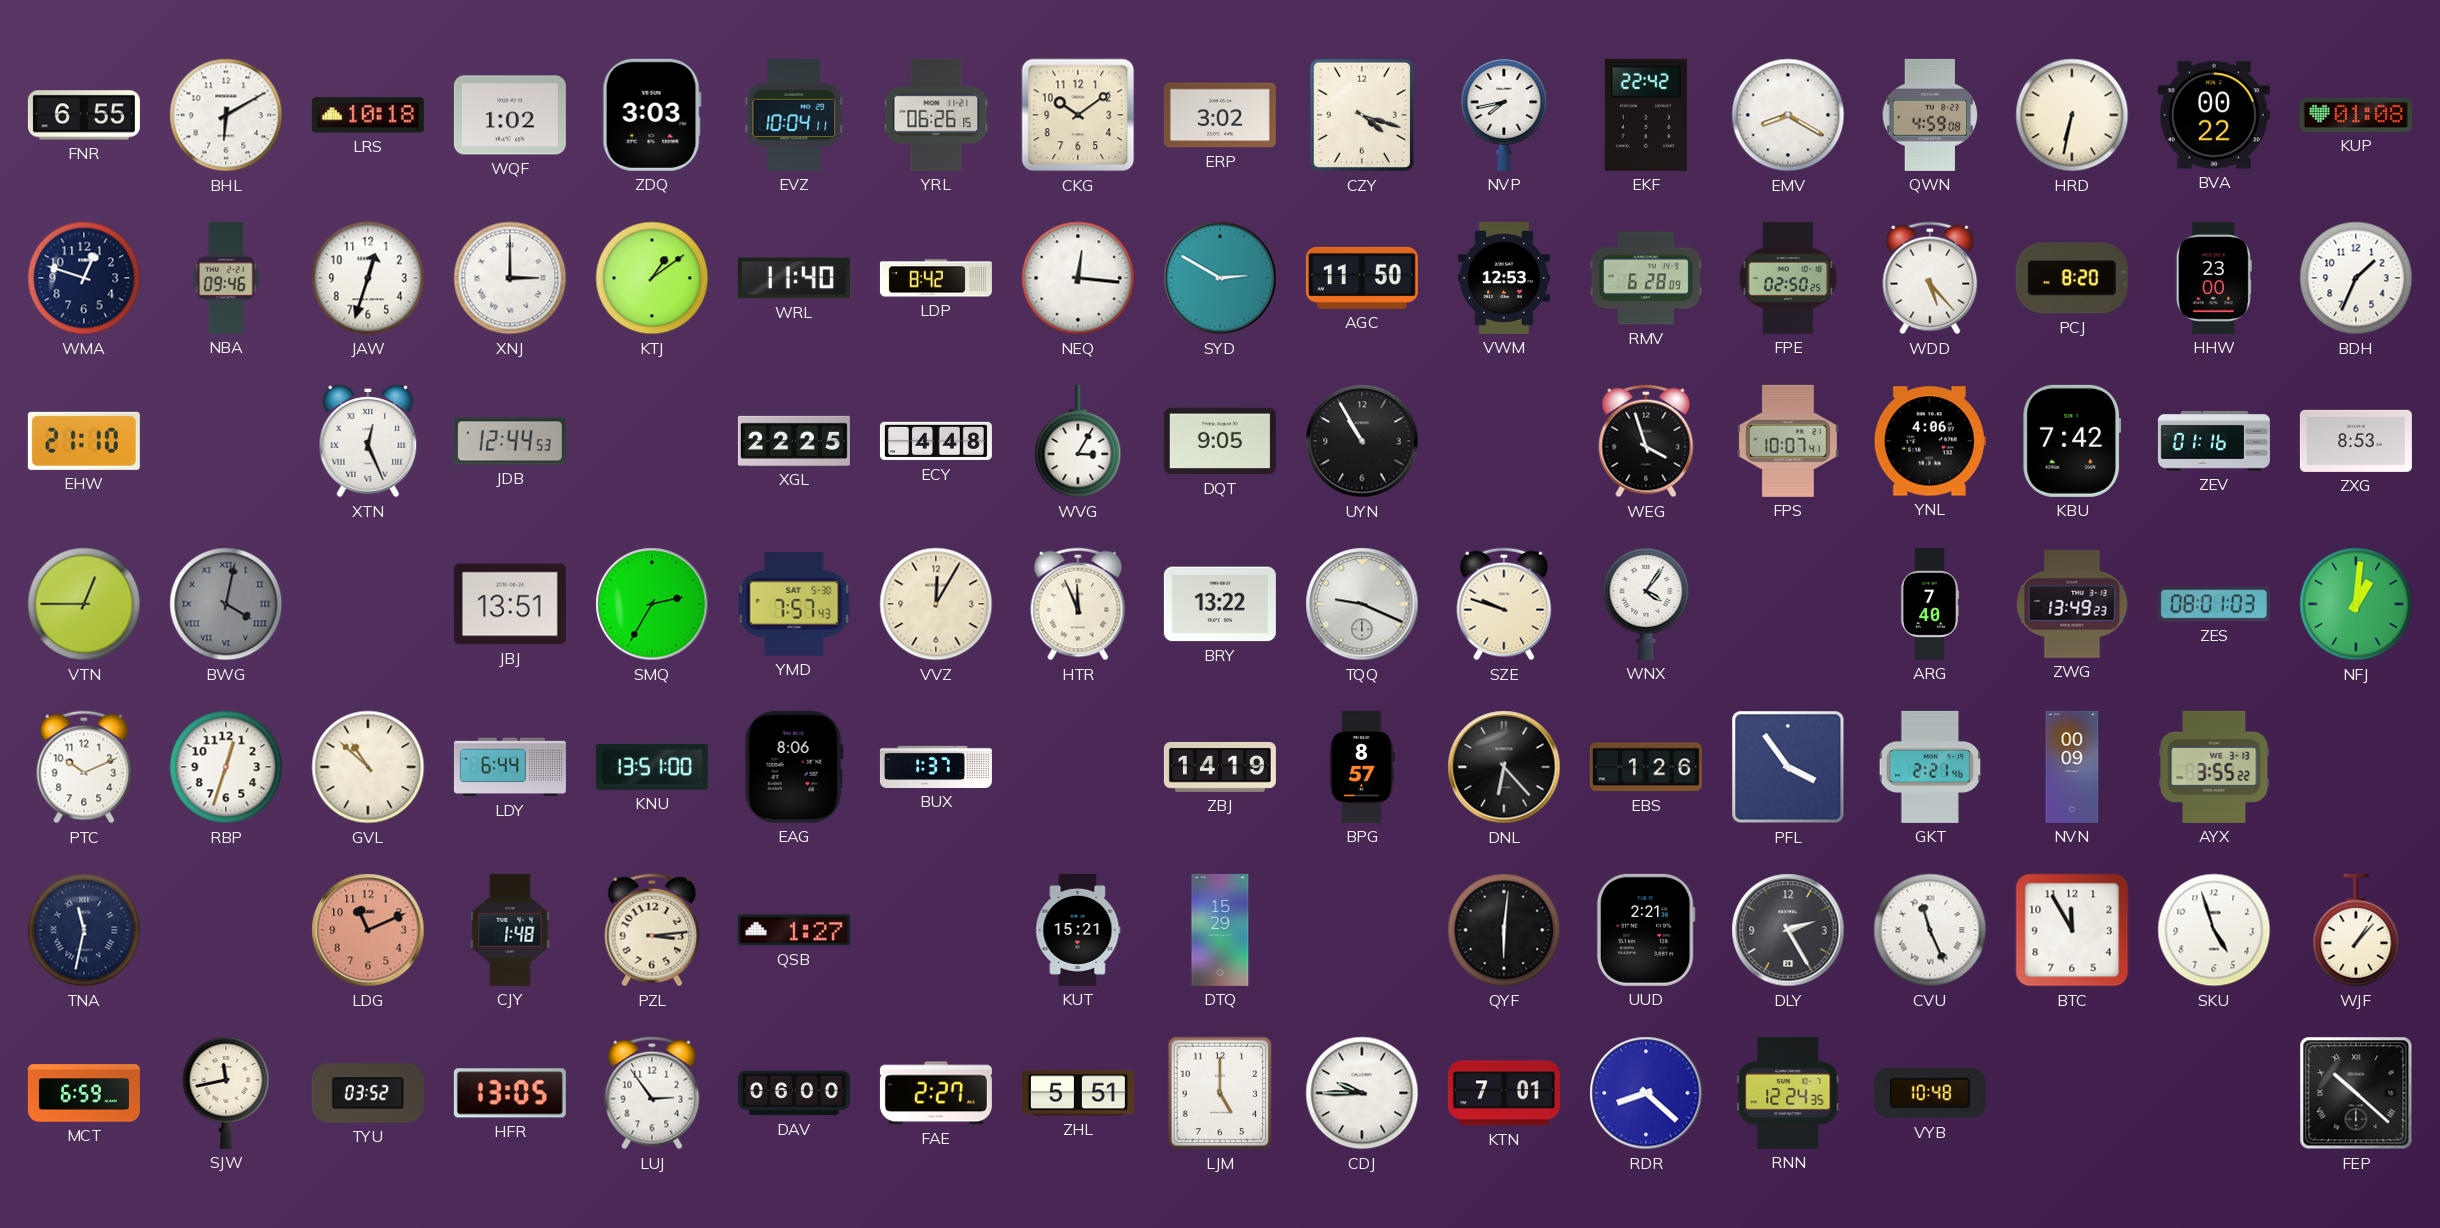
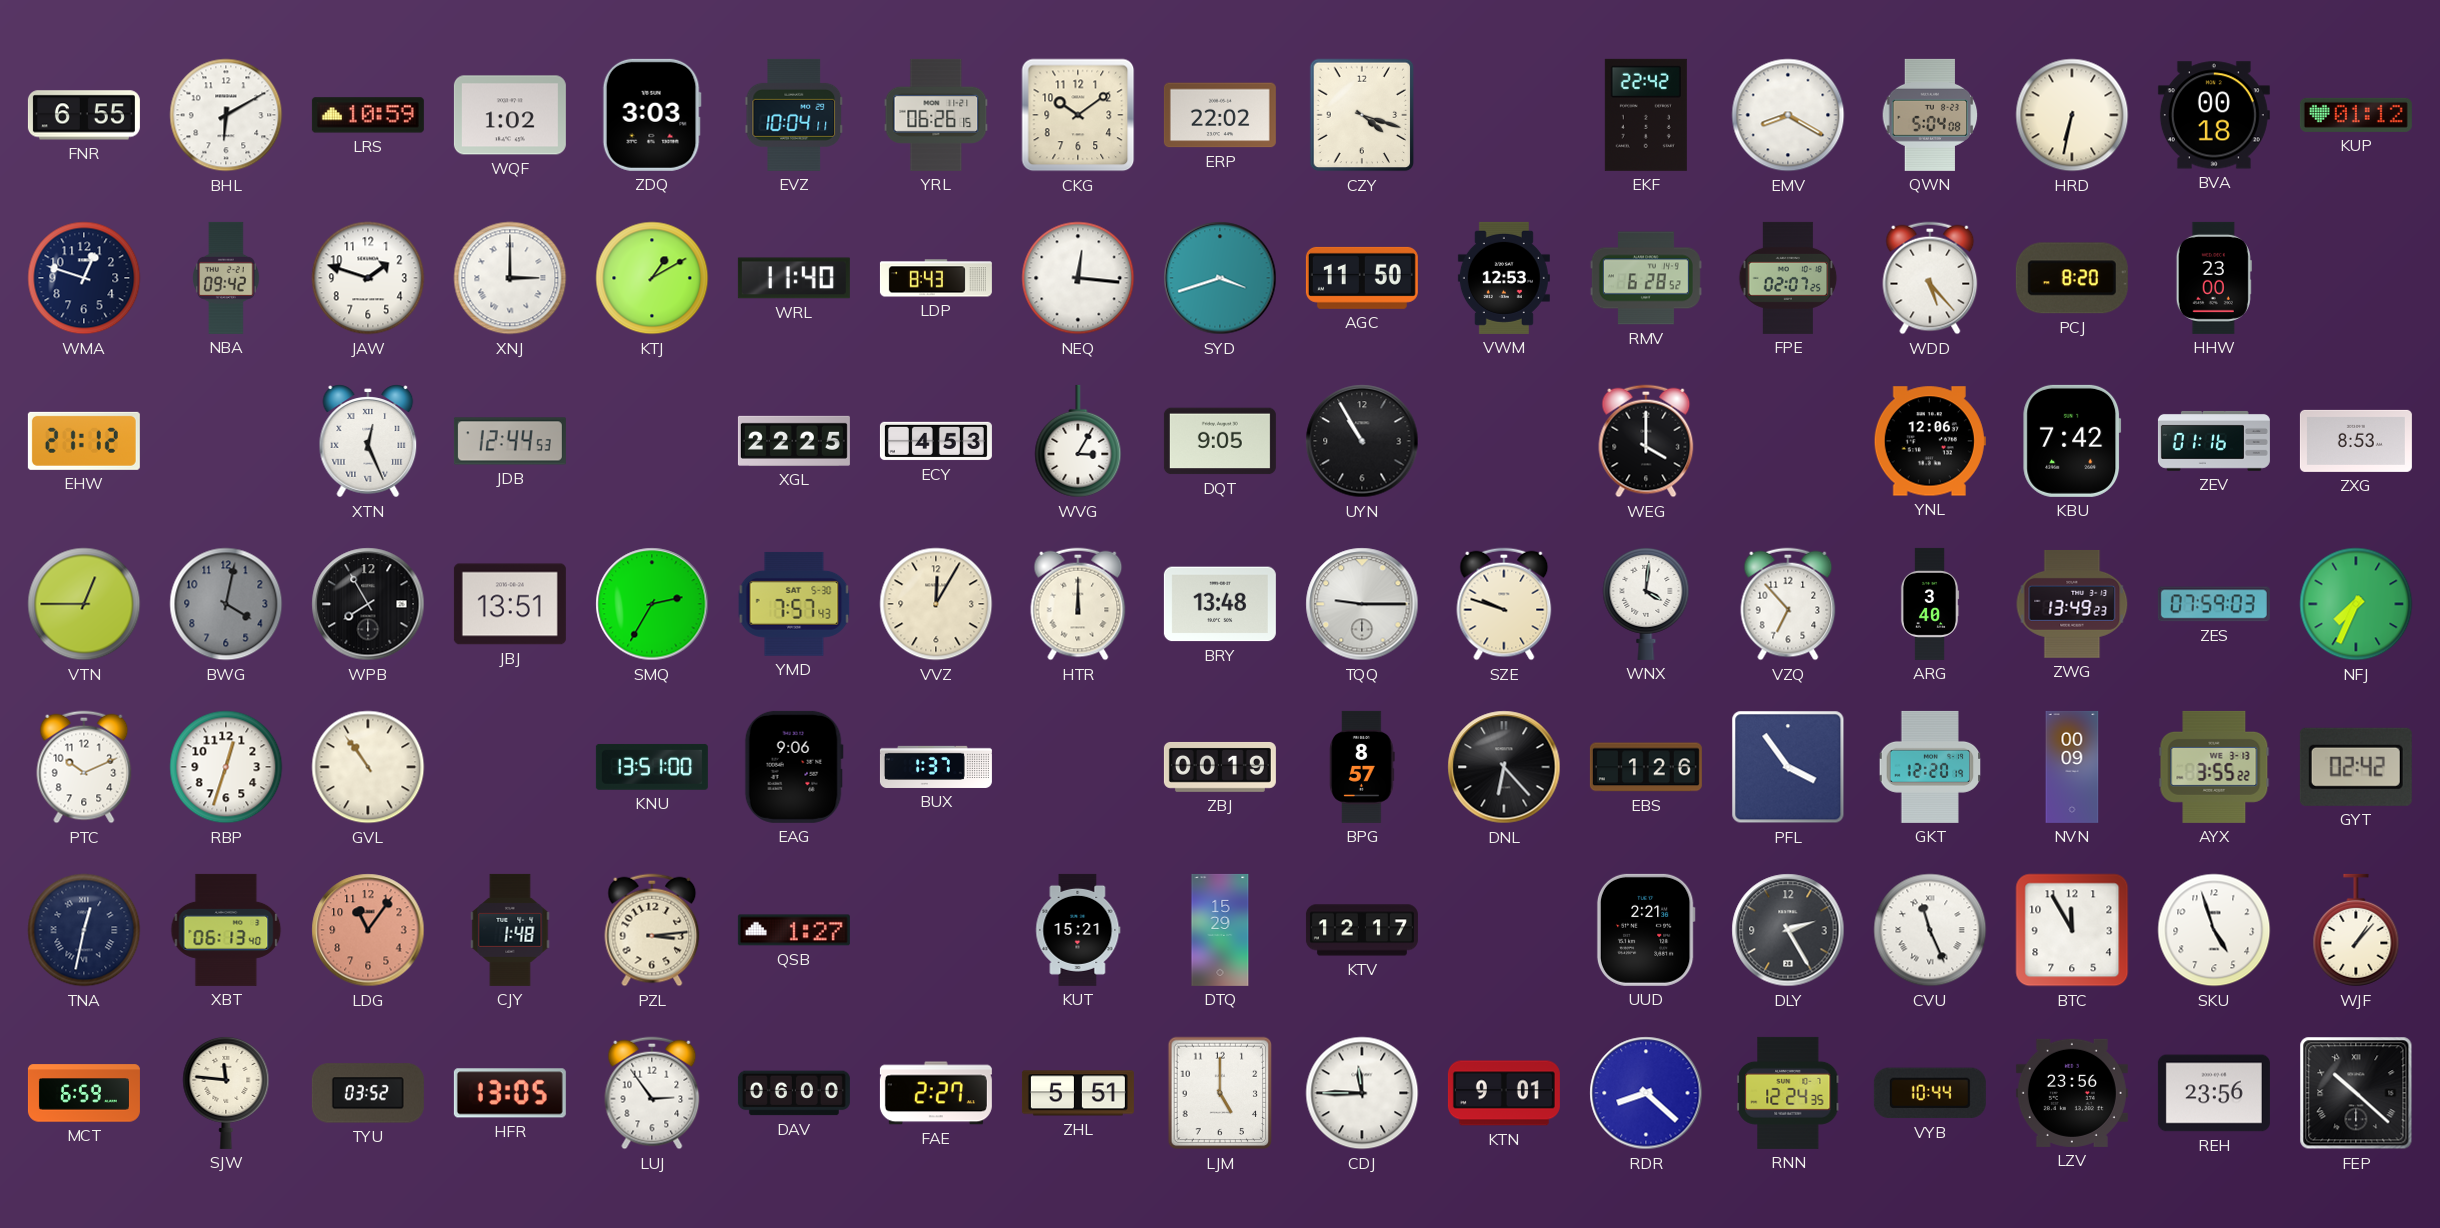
LRS: 10:18 -> 10:59
ERP: 3:02 -> 22:02
NVP: 7:43 -> none
QWN: 4:59 -> 5:04
BVA: 00:22 -> 00:18
KUP: 01:08 -> 01:12
NBA: 09:46 -> 09:42
JAW: 12:33 -> 1:48
KTJ: 1:09 -> 1:10
LDP: 8:42 -> 8:43
SYD: 2:50 -> 3:42
RMV: 6:28:09 -> 6:28:52
FPE: 02:50 -> 02:07
BDH: 1:34 -> none
EHW: 21:10 -> 21:12
ECY: 4:48 -> 4:53
WEG: 3:57 -> 4:00
FPS: 10:07 -> none
YNL: 4:06 -> 12:06
BWG numerals: Roman -> Arabic
WPB: none -> 7:55
HTR: 11:56 -> 12:00
BRY: 13:22 -> 13:48
TQQ: 9:19 -> 9:15
WNX: 4:06 -> 4:01
VZQ: none -> 6:53
ARG: 7:40 -> 3:40
ZES: 08:01 -> 07:59
NFJ: 1:01 -> 7:34
GVL: 10:52 -> 10:54
LDY: 6:44 -> none
EAG: 8:06 -> 9:06
ZBJ: 14:19 -> 00:19
GKT: 2:21 -> 12:20
GYT: none -> 02:42
TNA: 11:32 -> 12:32
XBT: none -> 06:13
LDG: 11:11 -> 11:06
KTV: none -> 12:17
QYF: 6:01 -> none
SJW: 11:43 -> 11:46
CDJ: 9:45 -> 11:45
KTN: 7:01 -> 9:01
VYB: 10:48 -> 10:44
LZV: none -> 23:56
REH: none -> 23:56
